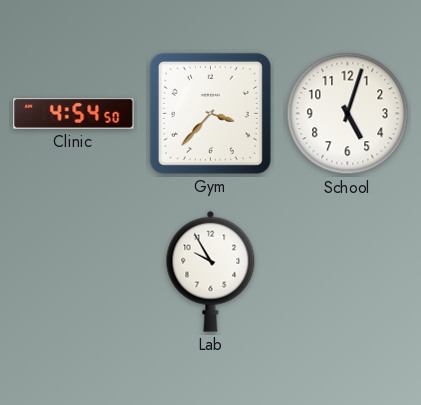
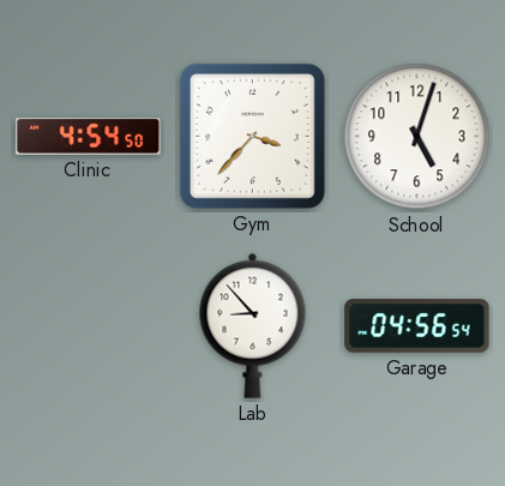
Lab: 9:55 -> 8:53
Garage: none -> 04:56
